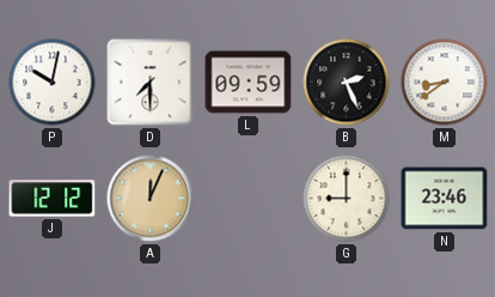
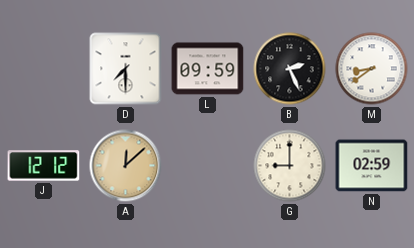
P: 10:02 -> none
A: 12:04 -> 12:08
N: 23:46 -> 02:59
